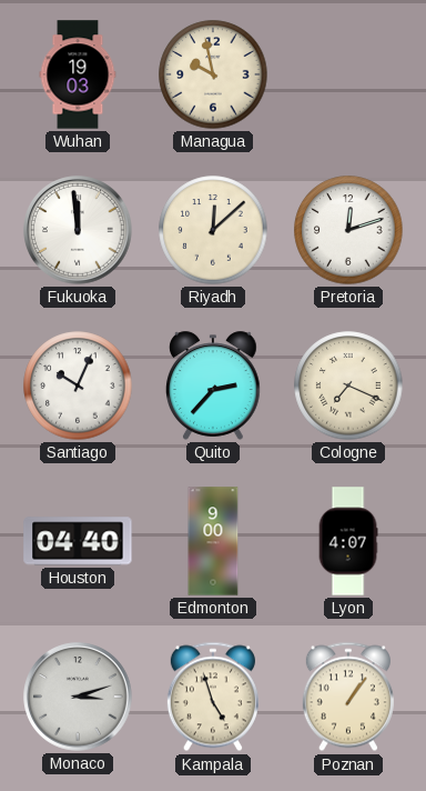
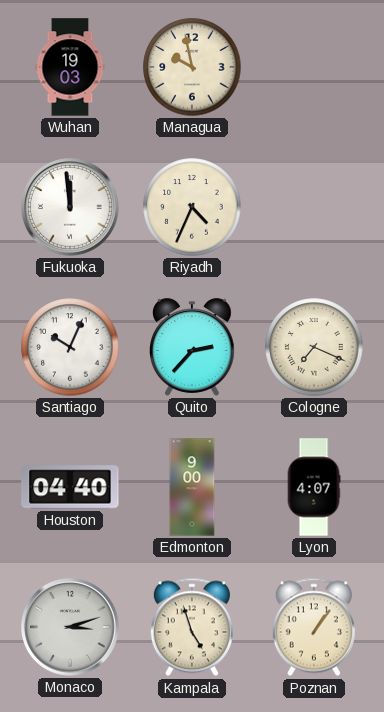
Riyadh: 12:08 -> 4:34
Pretoria: 12:12 -> none
